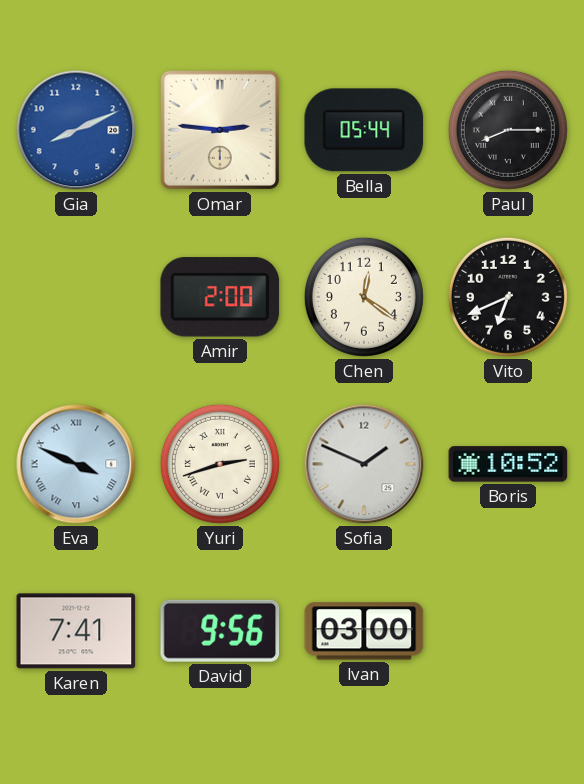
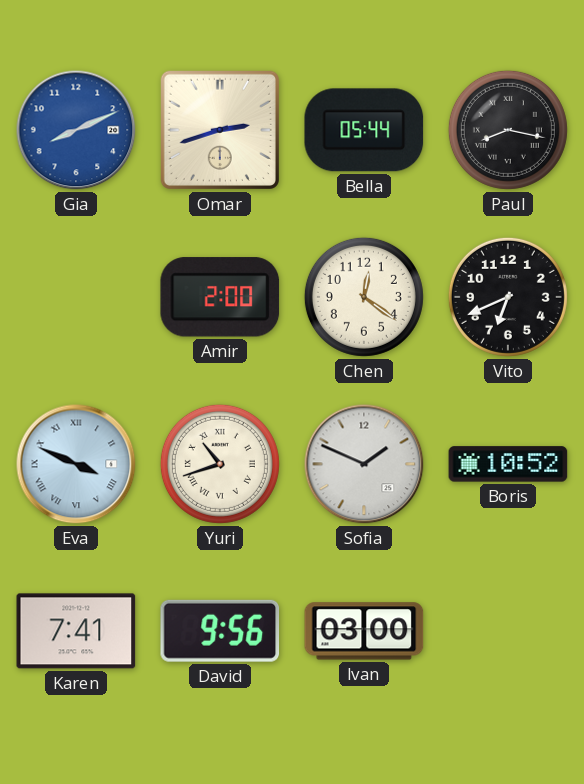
Omar: 2:46 -> 2:42
Paul: 8:15 -> 8:17
Yuri: 2:42 -> 10:42
